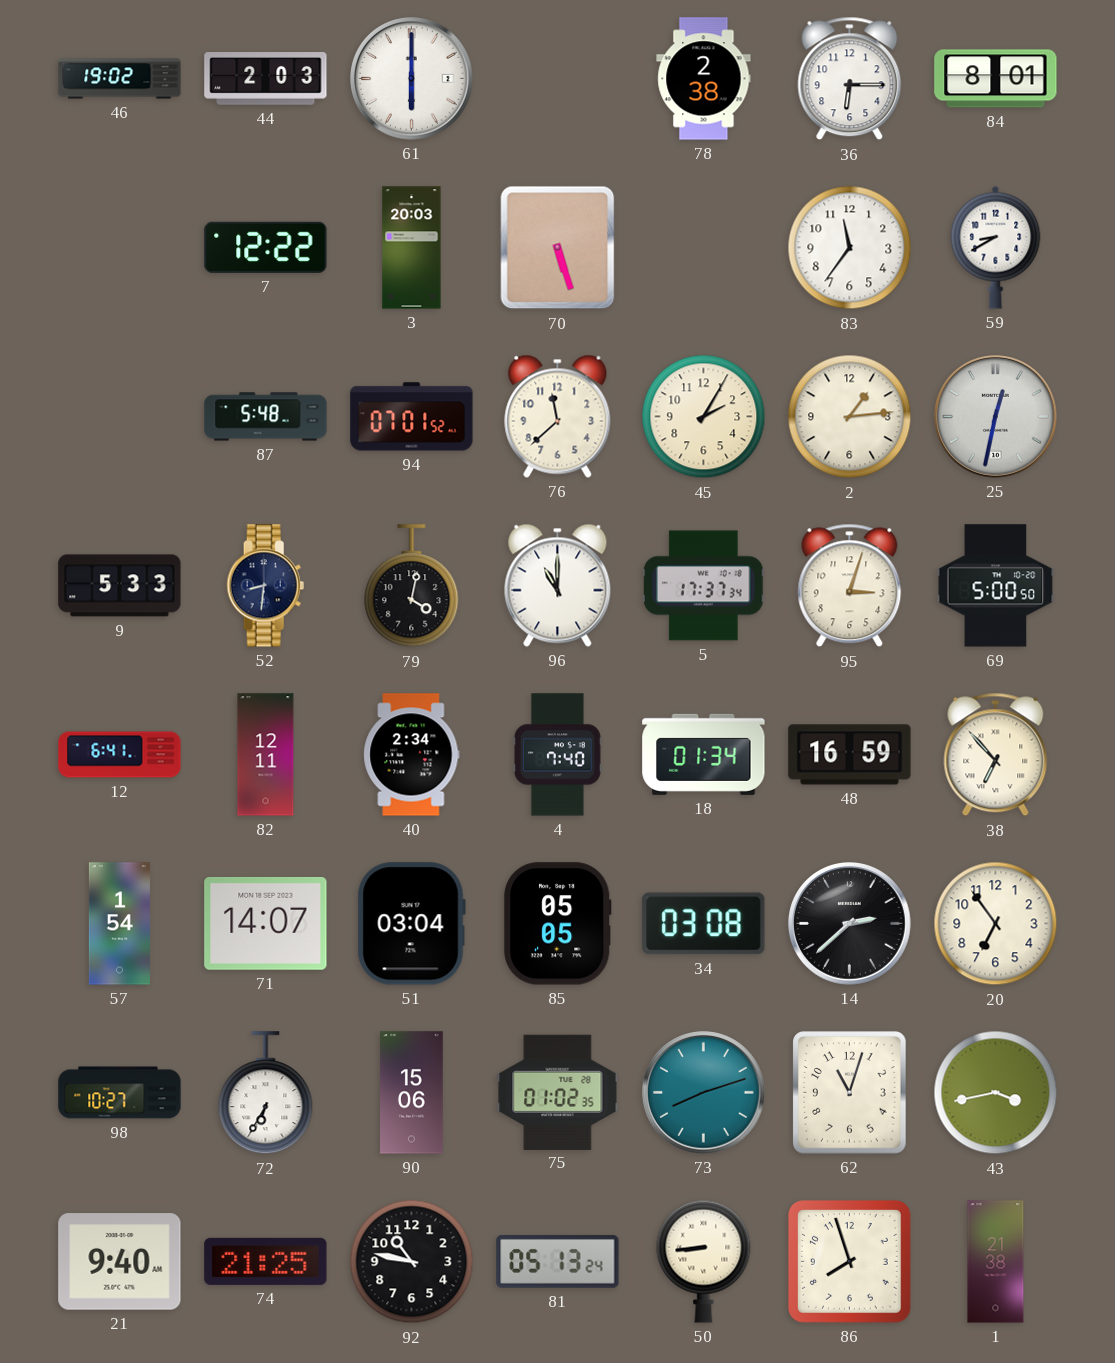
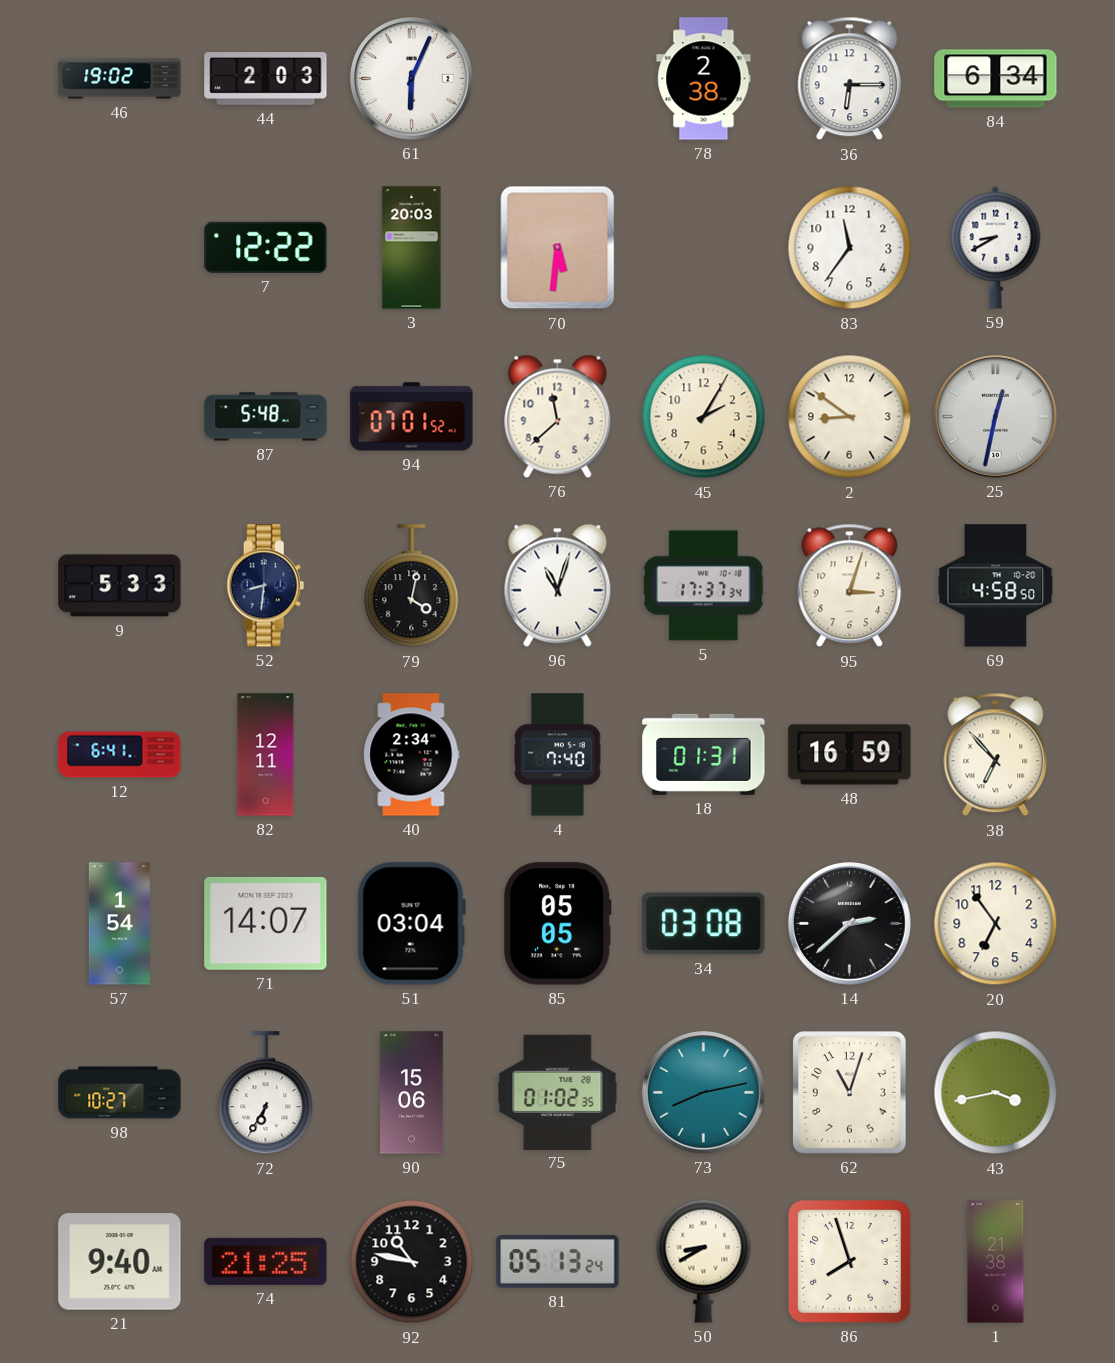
61: 6:00 -> 6:04
84: 8:01 -> 6:34
70: 5:27 -> 5:31
2: 1:14 -> 8:51
96: 11:00 -> 11:03
69: 5:00 -> 4:58
18: 01:34 -> 01:31
73: 8:12 -> 8:13
50: 8:44 -> 8:40
